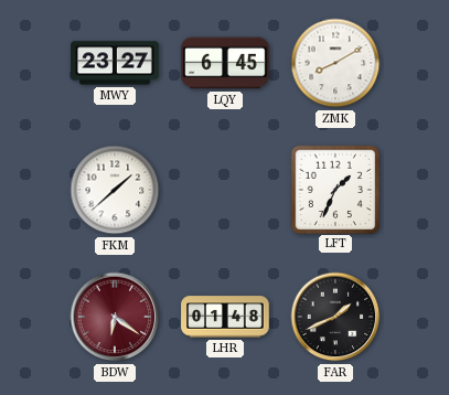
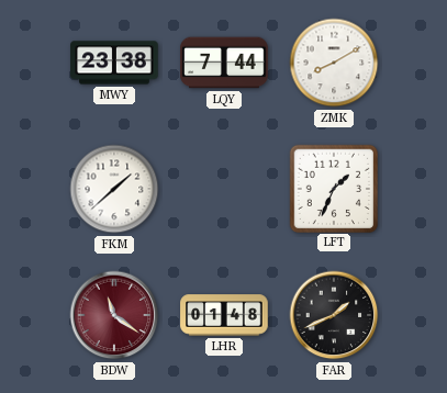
MWY: 23:27 -> 23:38
LQY: 6:45 -> 7:44
BDW: 6:21 -> 11:21
